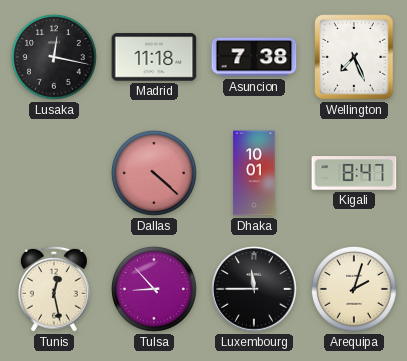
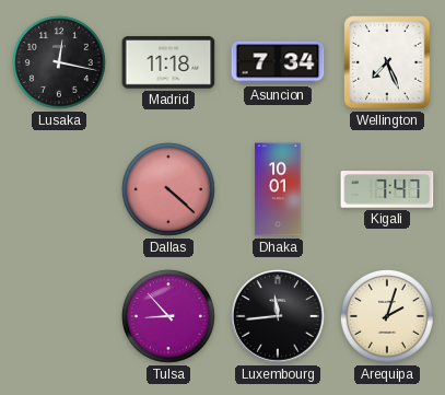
Asuncion: 7:38 -> 7:34
Kigali: 8:47 -> 7:47
Tunis: 12:28 -> none
Luxembourg: 11:45 -> 11:44
